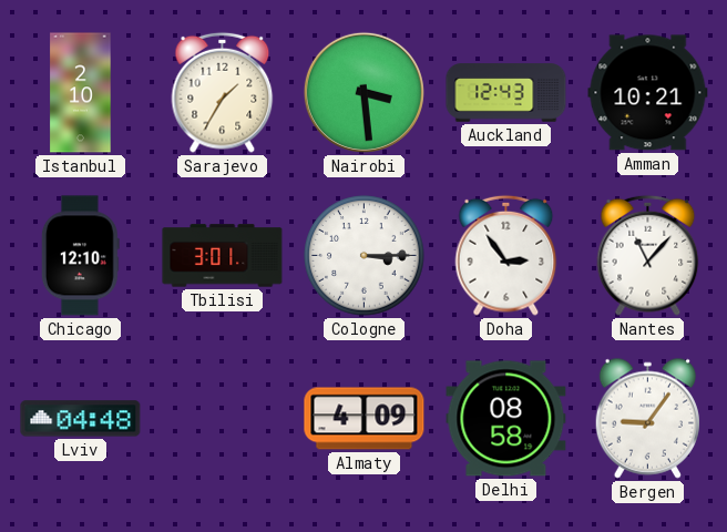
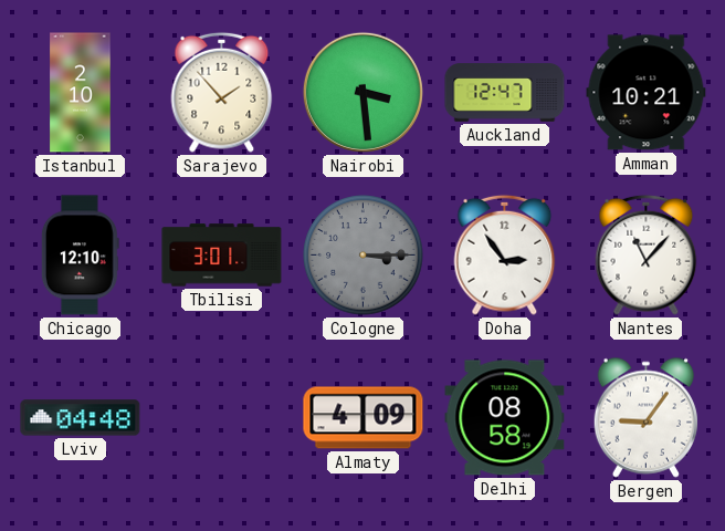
Sarajevo: 1:35 -> 1:53
Auckland: 12:43 -> 12:47
Cologne dial: white -> grey
